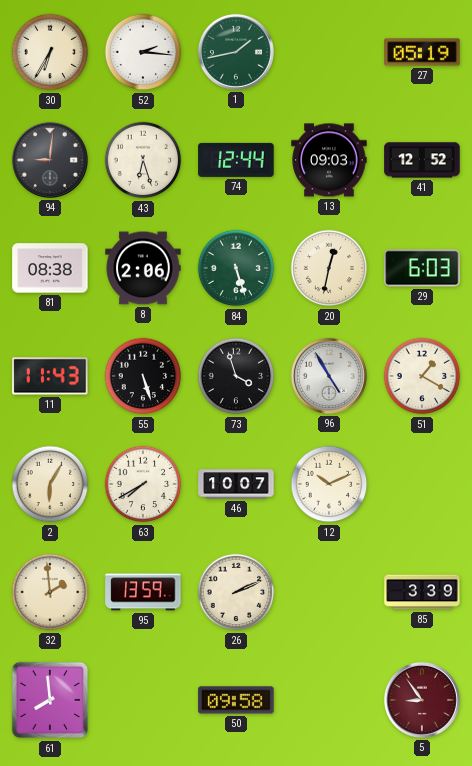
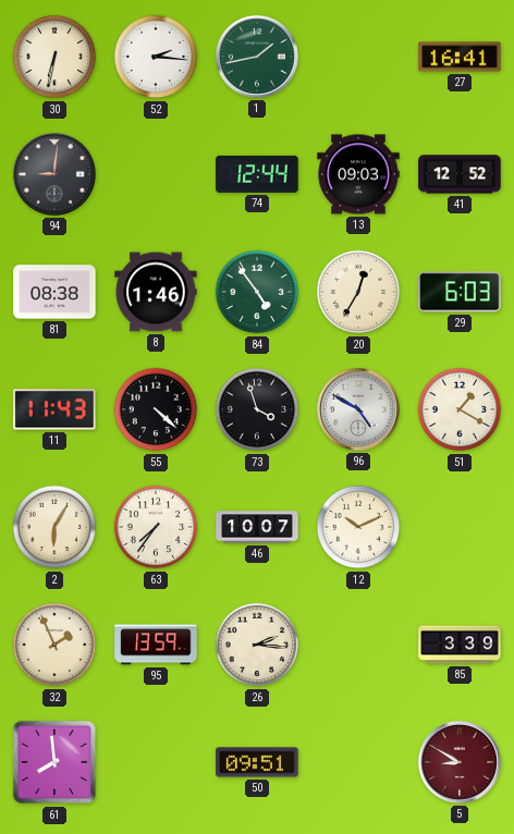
30: 6:35 -> 6:32
27: 05:19 -> 16:41
43: 6:27 -> none
8: 2:06 -> 1:46
84: 5:27 -> 4:54
20: 12:32 -> 12:35
55: 5:27 -> 4:22
96: 4:55 -> 4:50
63: 7:40 -> 7:36
32: 1:59 -> 1:56
26: 2:11 -> 2:16
50: 09:58 -> 09:51
5: 8:54 -> 8:50
